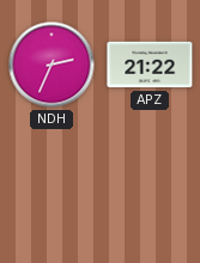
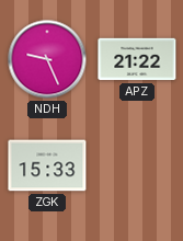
NDH: 2:34 -> 9:26
ZGK: none -> 15:33
